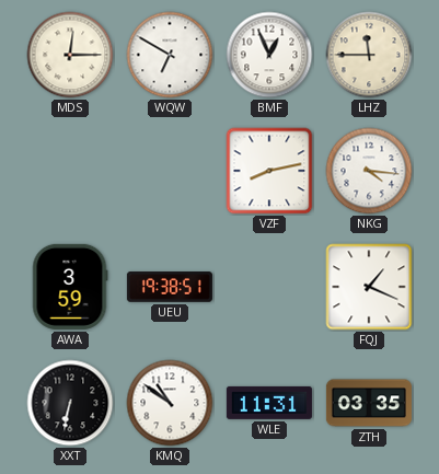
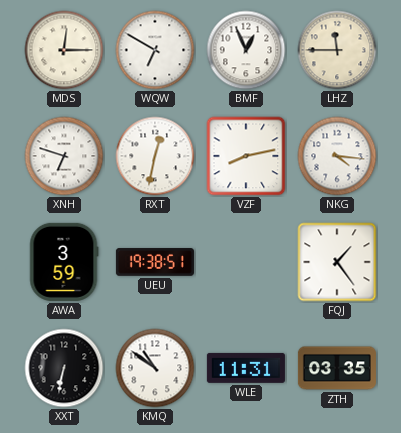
XNH: none -> 6:48
RXT: none -> 12:32
FQJ: 1:19 -> 1:24
